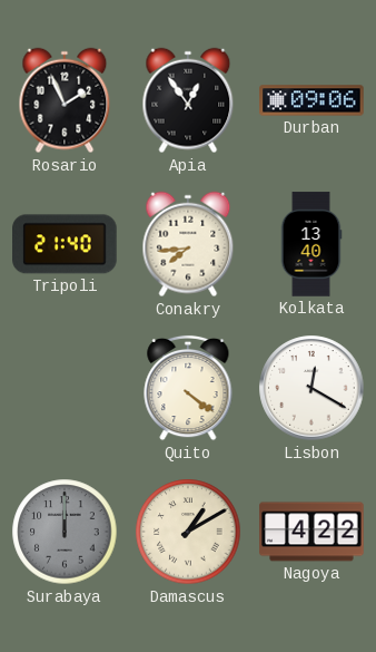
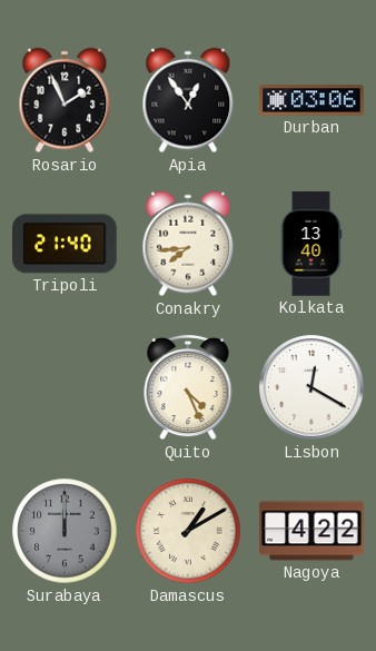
Durban: 09:06 -> 03:06
Quito: 4:21 -> 4:26
